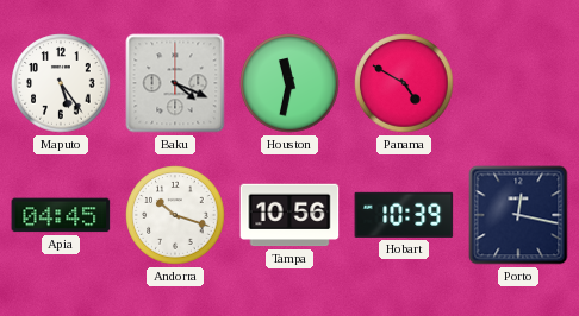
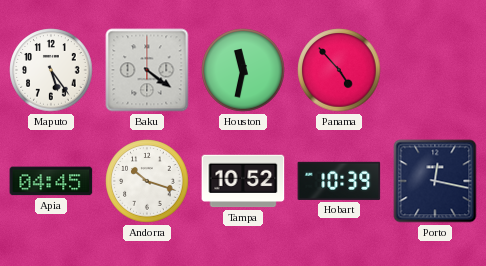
Baku: 4:19 -> 4:21
Panama: 4:50 -> 4:53
Tampa: 10:56 -> 10:52
